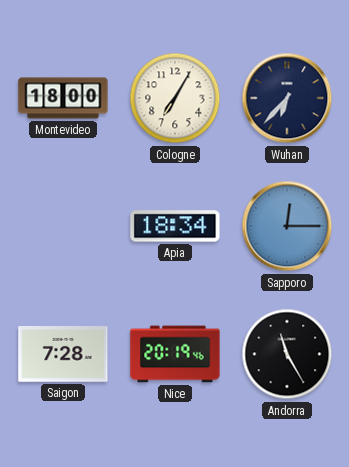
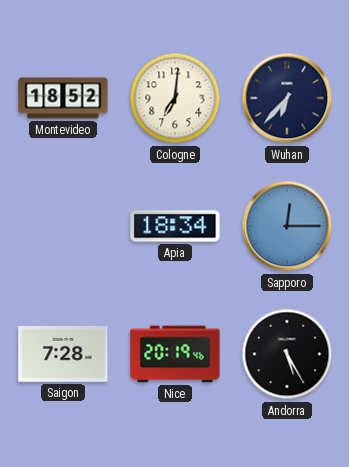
Montevideo: 18:00 -> 18:52
Cologne: 7:05 -> 7:01
Andorra: 11:25 -> 5:25
